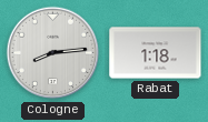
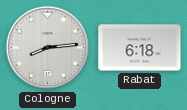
Rabat: 1:18 -> 6:18
